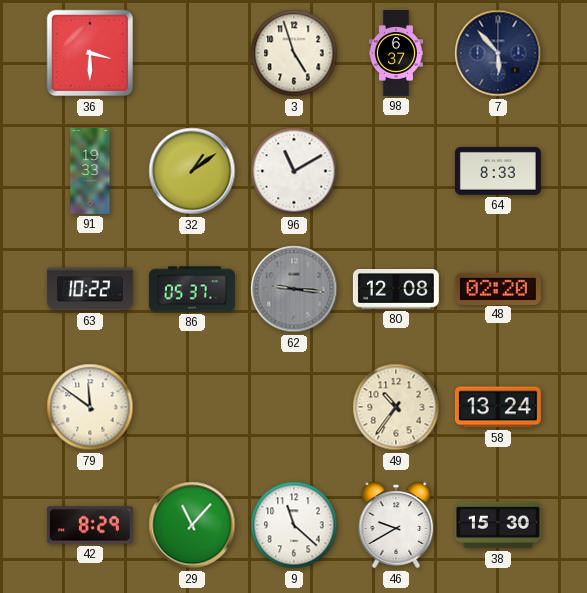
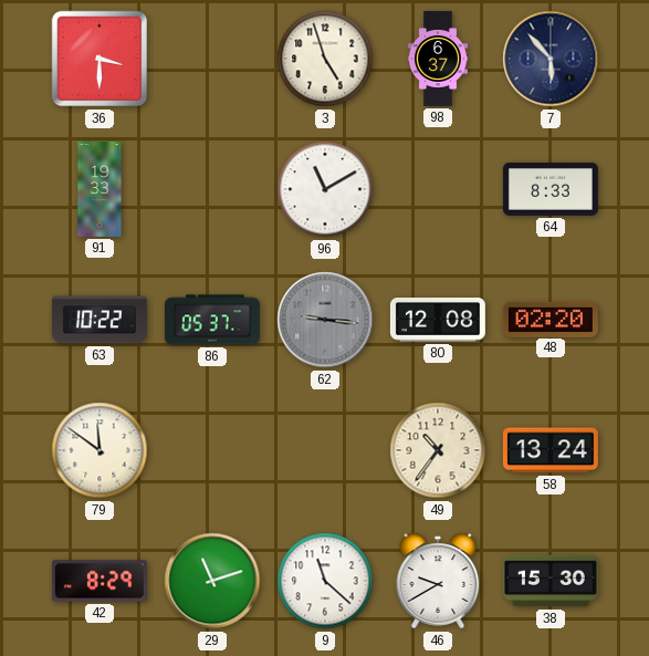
32: 1:09 -> none
29: 11:07 -> 11:12
